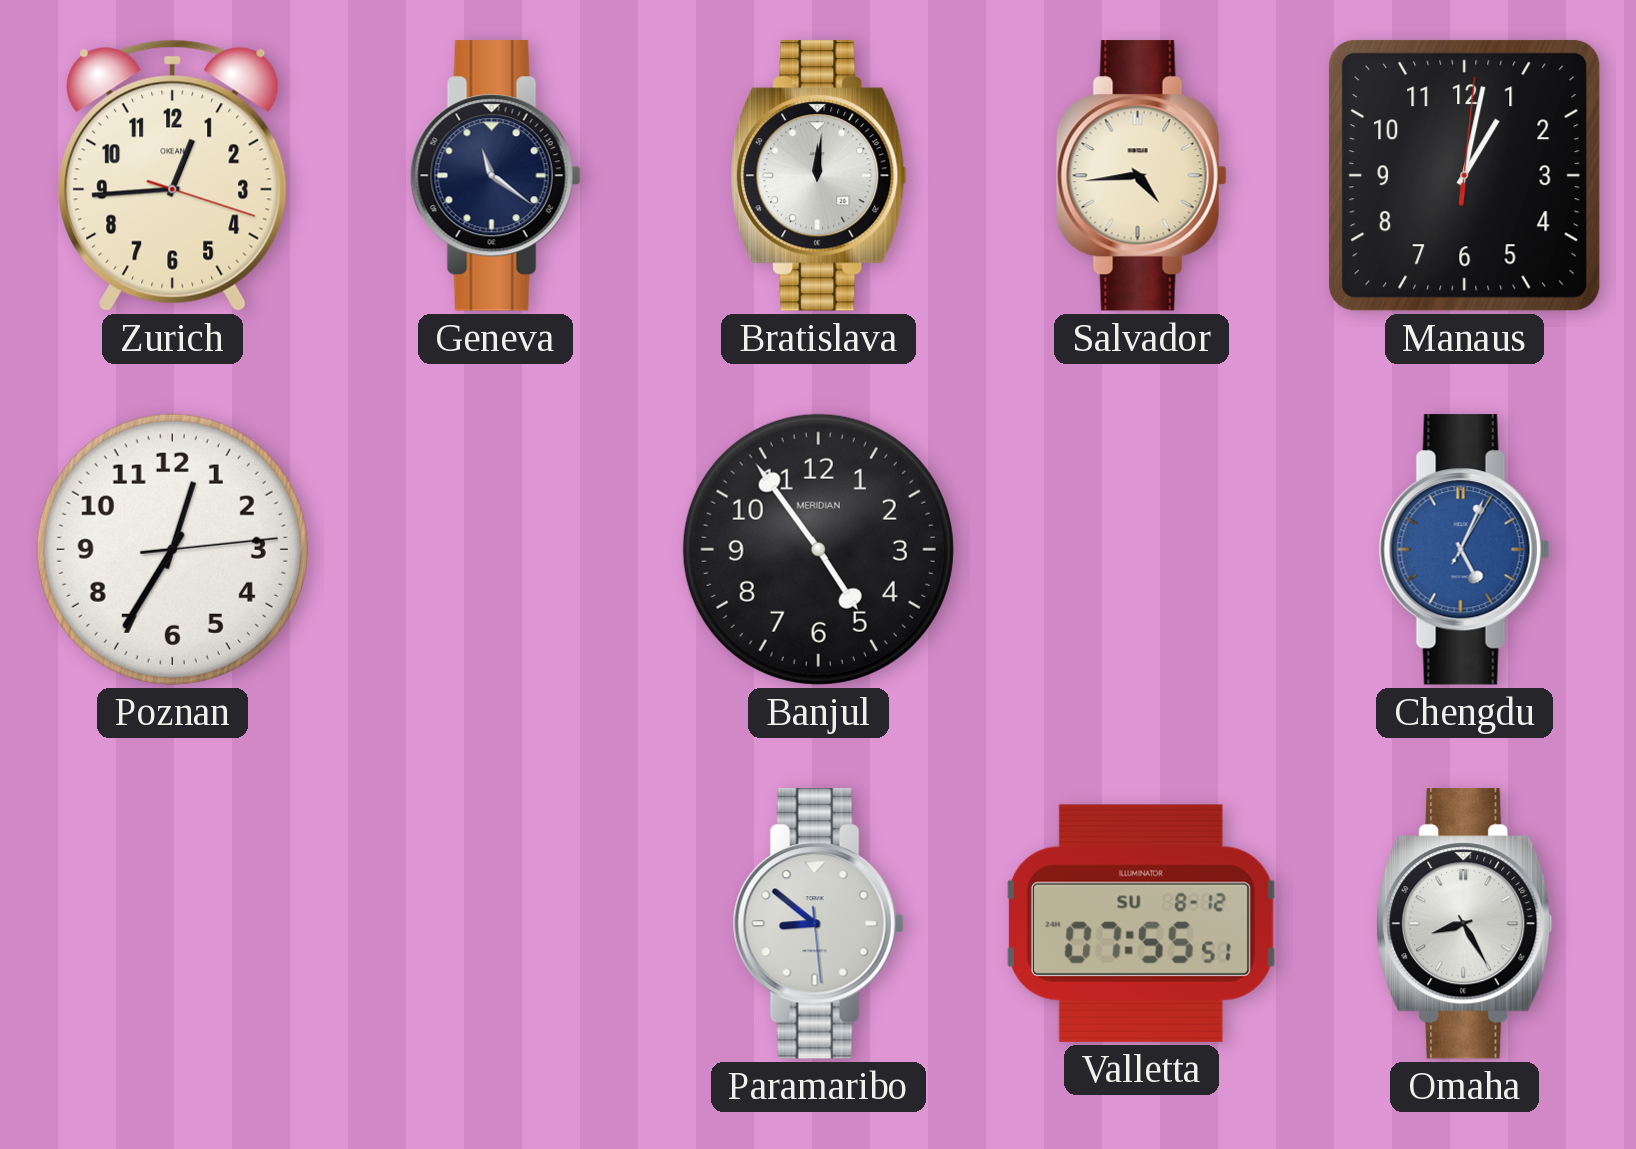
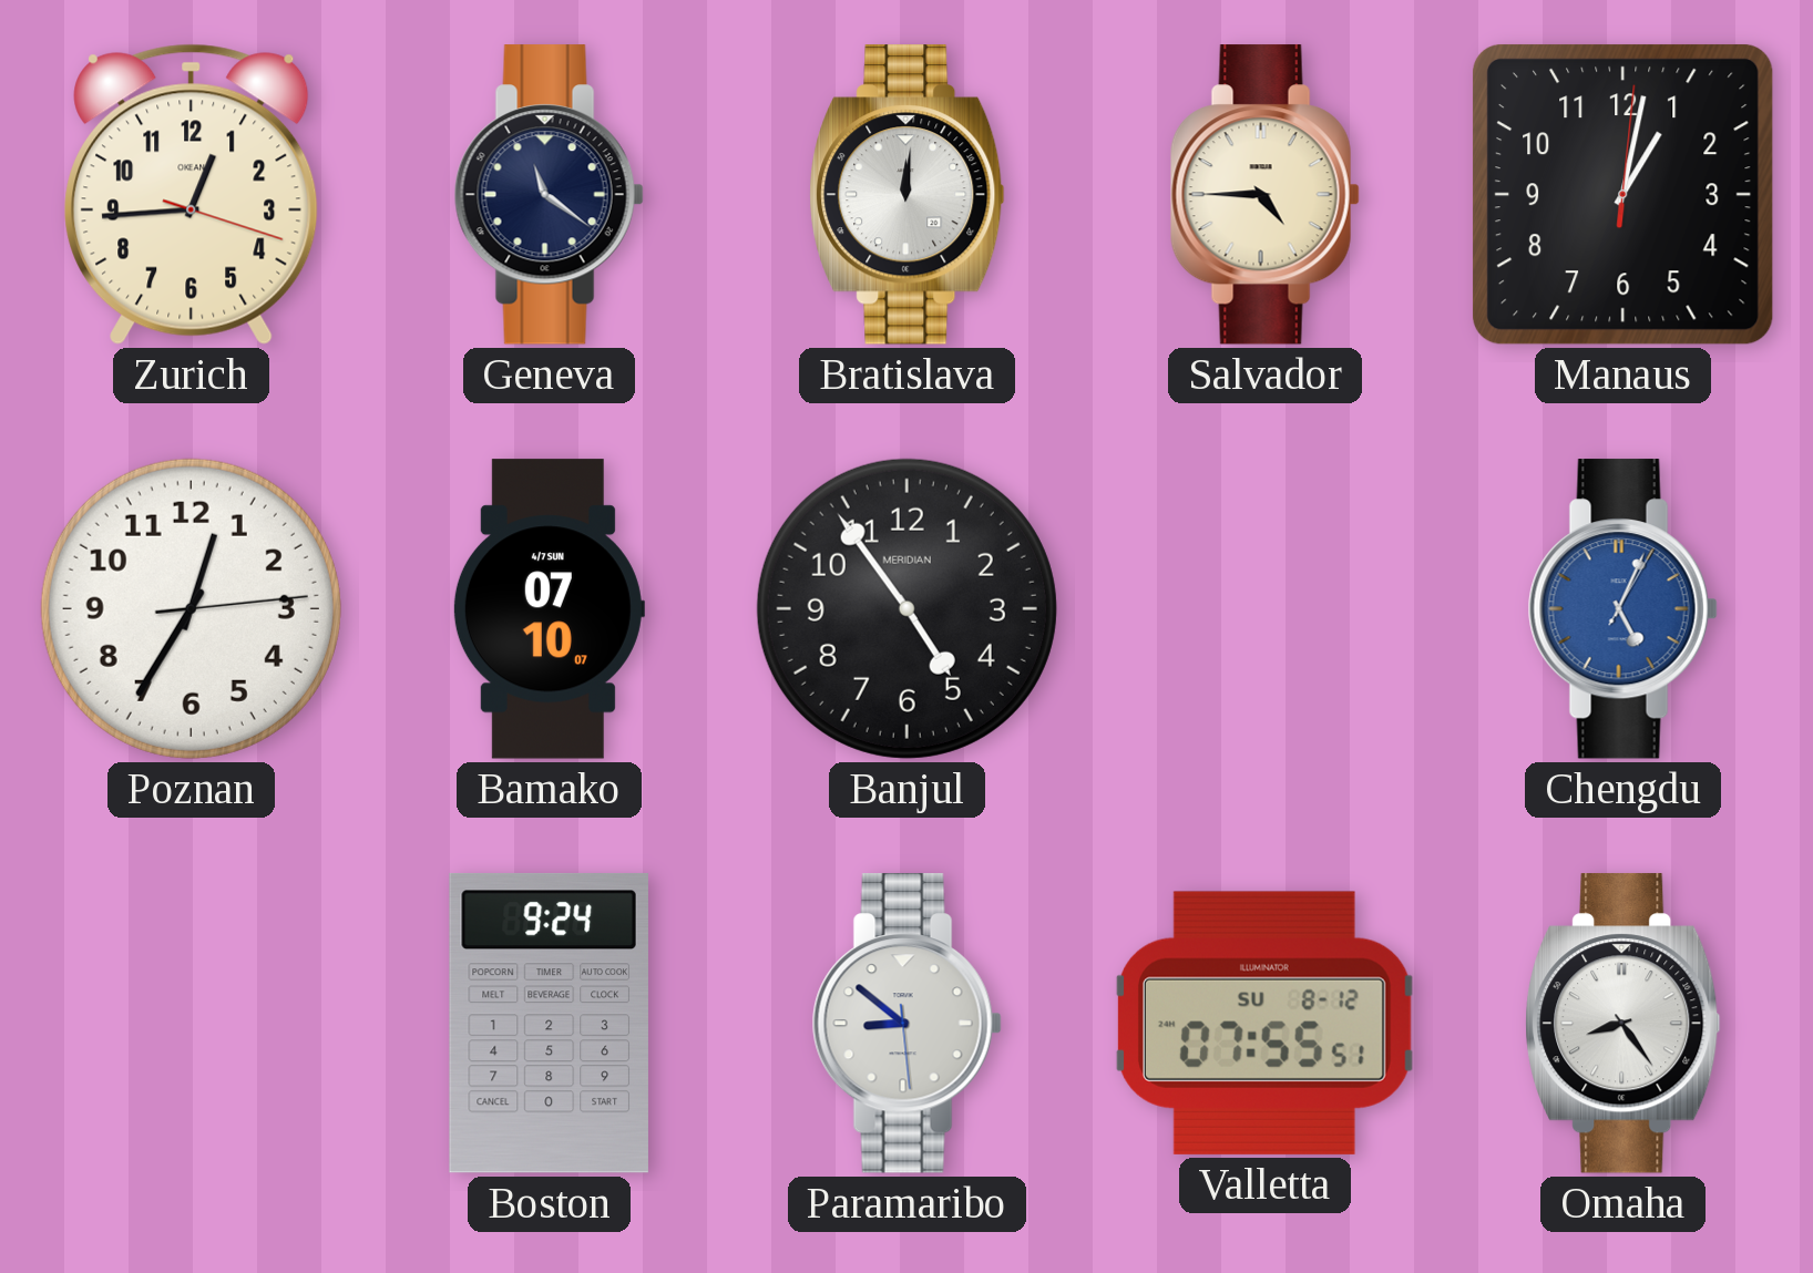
Salvador: 4:44 -> 4:45
Bamako: none -> 07:10
Boston: none -> 9:24
Omaha: 8:25 -> 8:24
